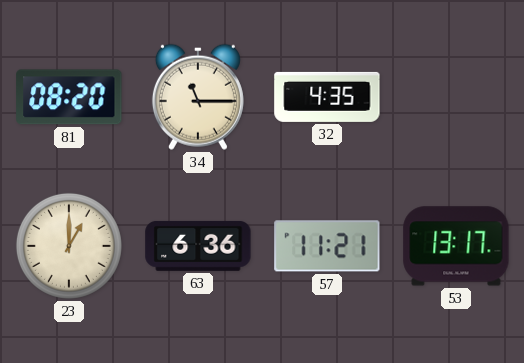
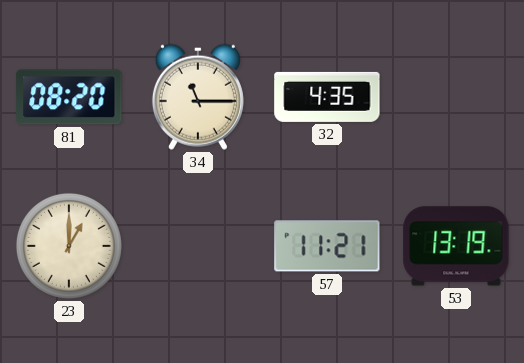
63: 6:36 -> none
53: 13:17 -> 13:19
